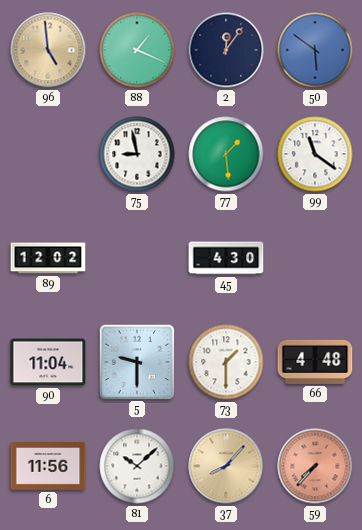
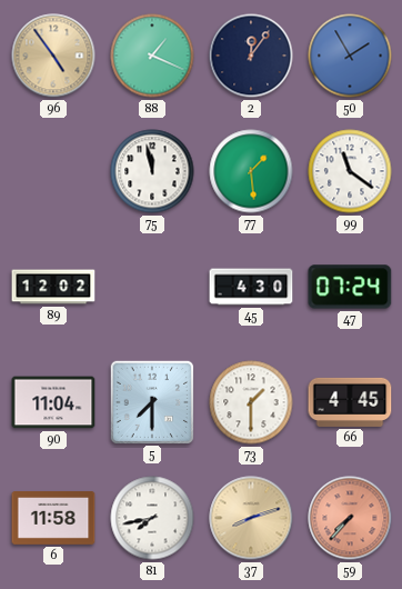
96: 4:59 -> 4:54
50: 5:51 -> 1:55
75: 8:58 -> 11:58
47: none -> 07:24
5: 9:30 -> 7:30
66: 4:48 -> 4:45
6: 11:56 -> 11:58
81: 10:08 -> 7:43
37: 8:07 -> 8:12
